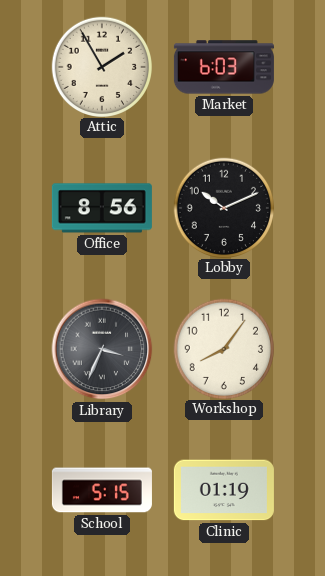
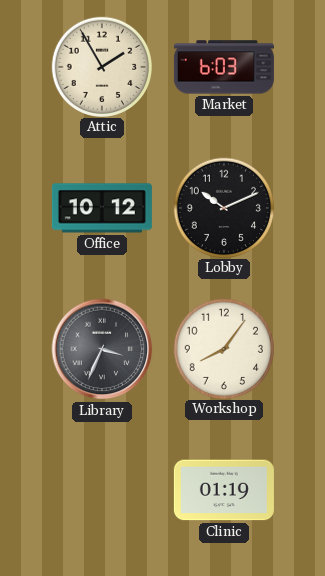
Office: 8:56 -> 10:12
School: 5:15 -> none
